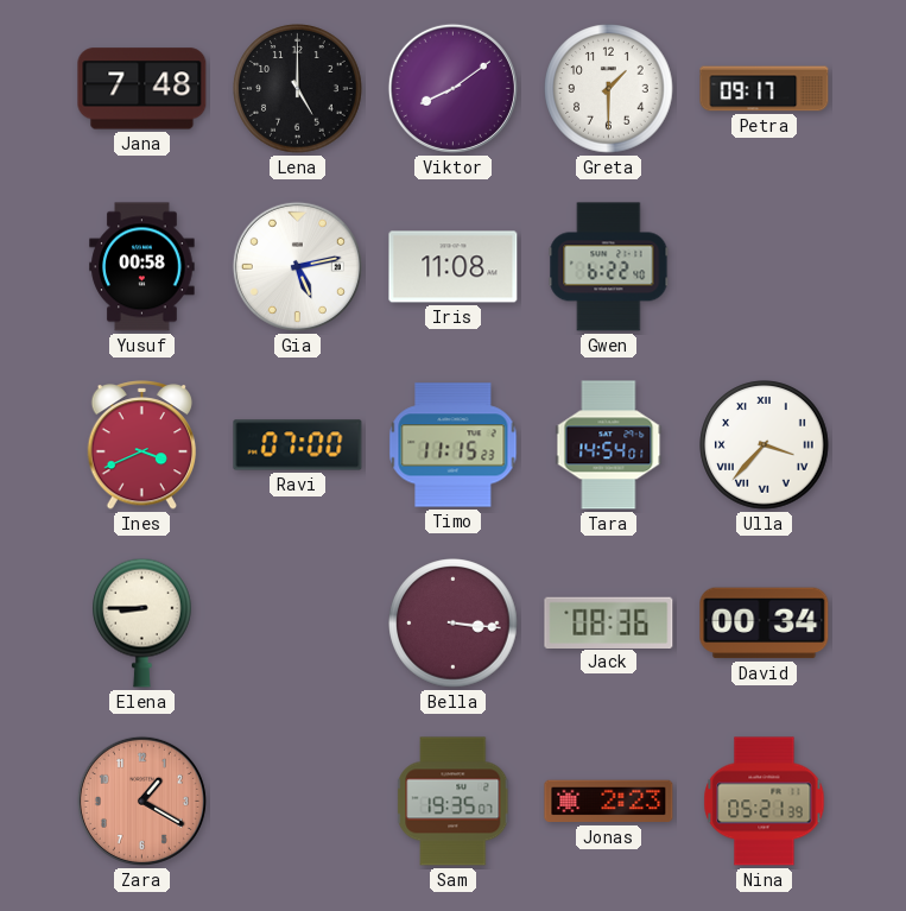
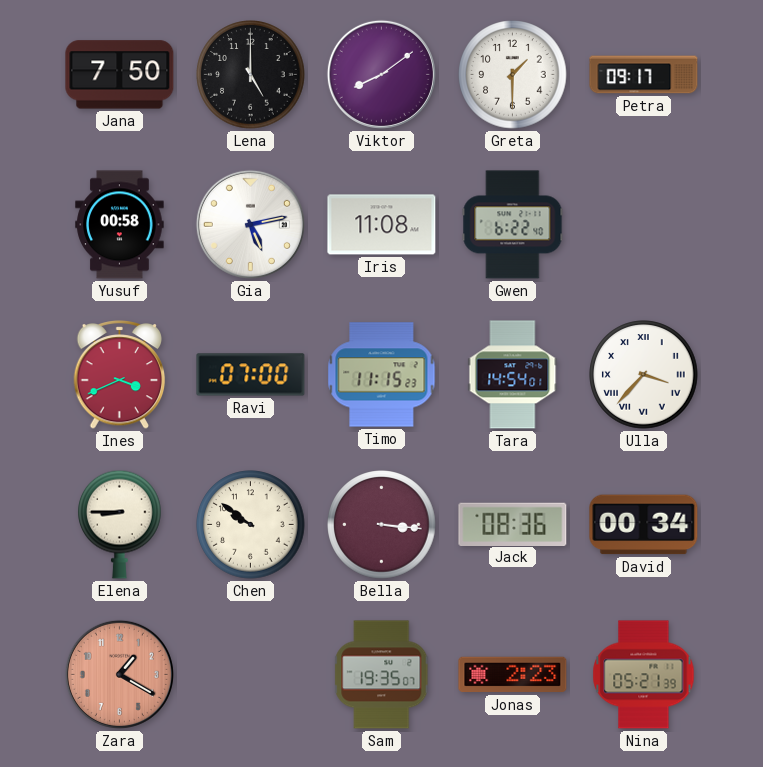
Jana: 7:48 -> 7:50
Chen: none -> 9:51
